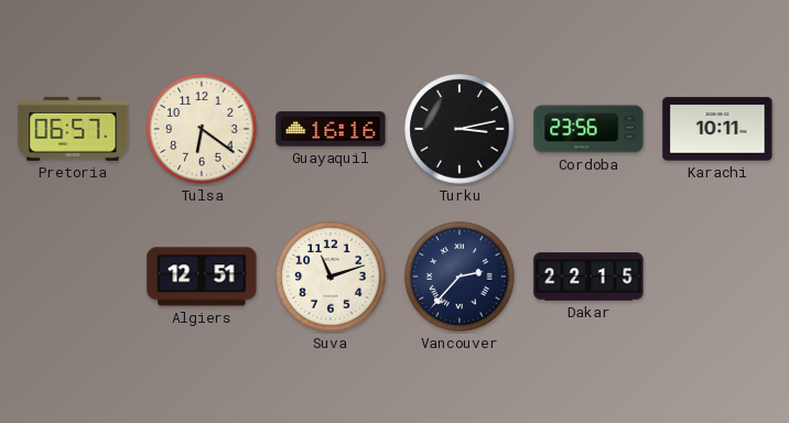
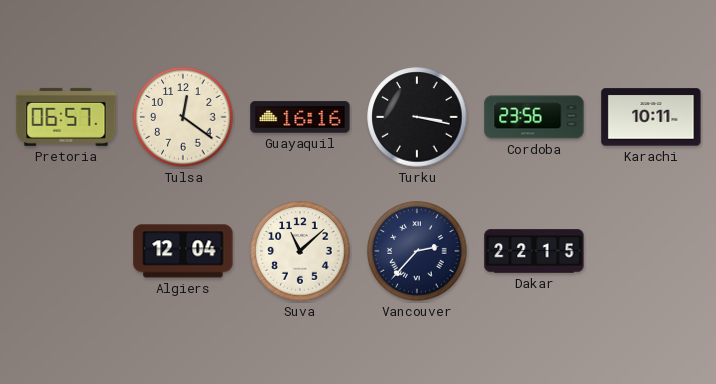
Tulsa: 6:21 -> 12:21
Turku: 3:13 -> 3:17
Algiers: 12:51 -> 12:04
Suva: 11:12 -> 11:08
